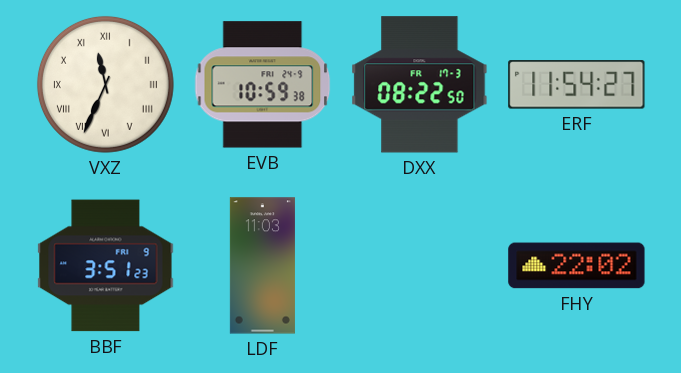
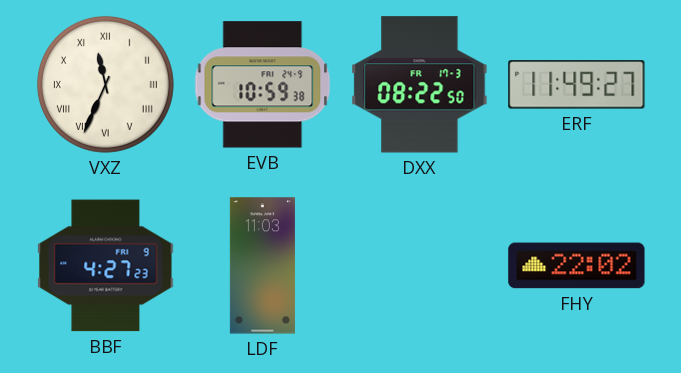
ERF: 11:54 -> 11:49
BBF: 3:51 -> 4:27
